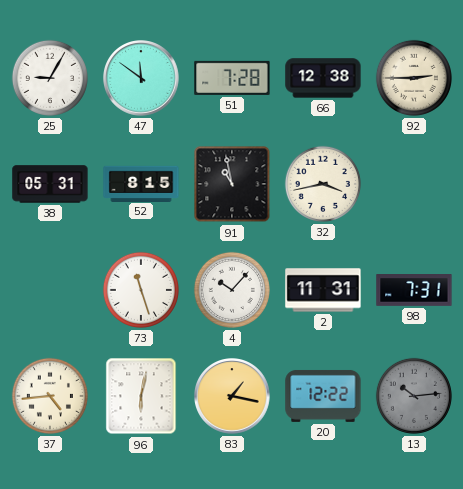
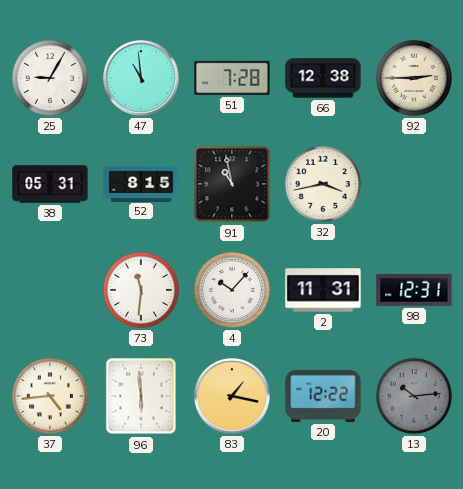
47: 11:51 -> 10:59
73: 11:27 -> 11:31
98: 7:31 -> 12:31
96: 6:02 -> 5:59
